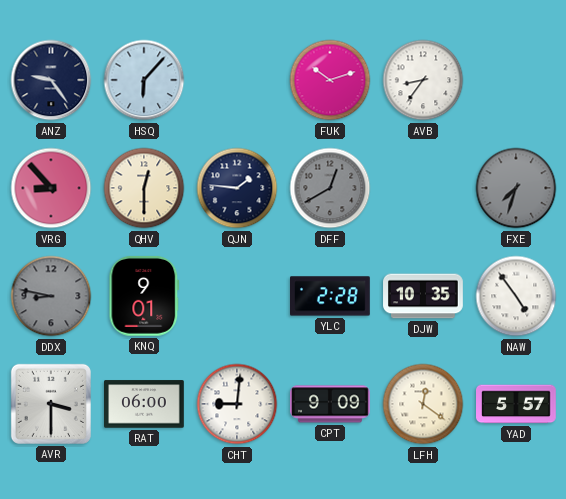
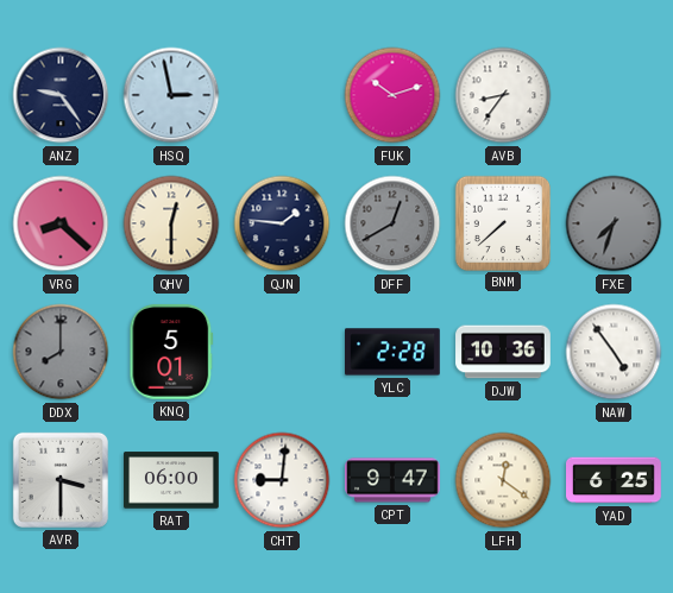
HSQ: 6:07 -> 2:58
VRG: 8:53 -> 8:22
BNM: none -> 7:38
DDX: 8:47 -> 8:00
KNQ: 9:01 -> 5:01
DJW: 10:35 -> 10:36
CPT: 9:09 -> 9:47
YAD: 5:57 -> 6:25
